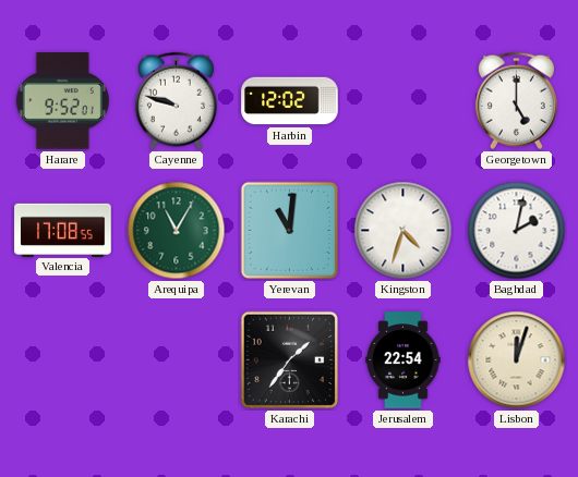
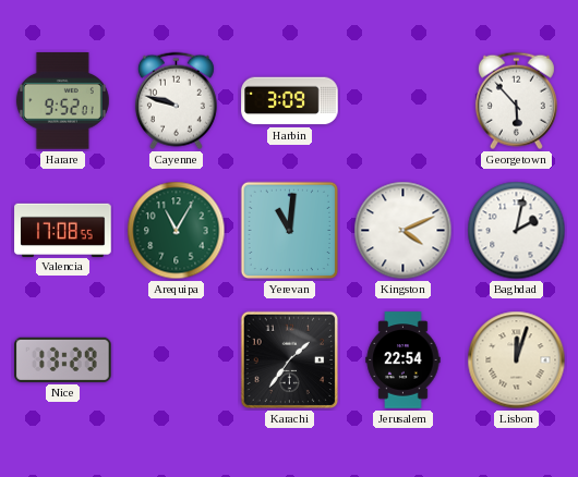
Harbin: 12:02 -> 3:09
Georgetown: 5:00 -> 5:53
Kingston: 4:33 -> 4:11
Nice: none -> 13:29
